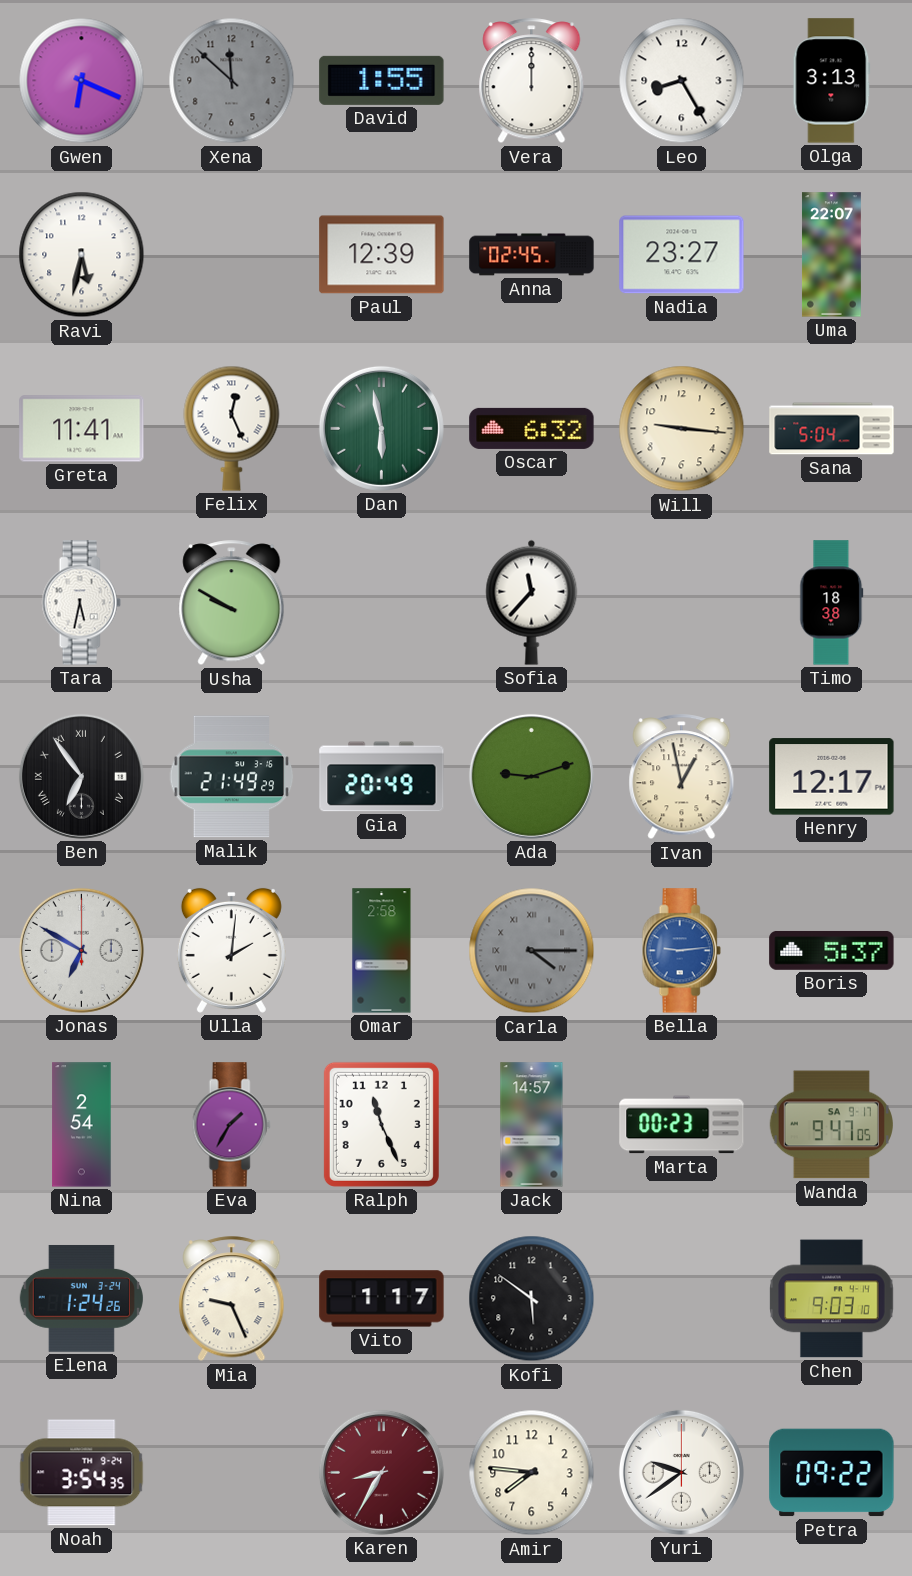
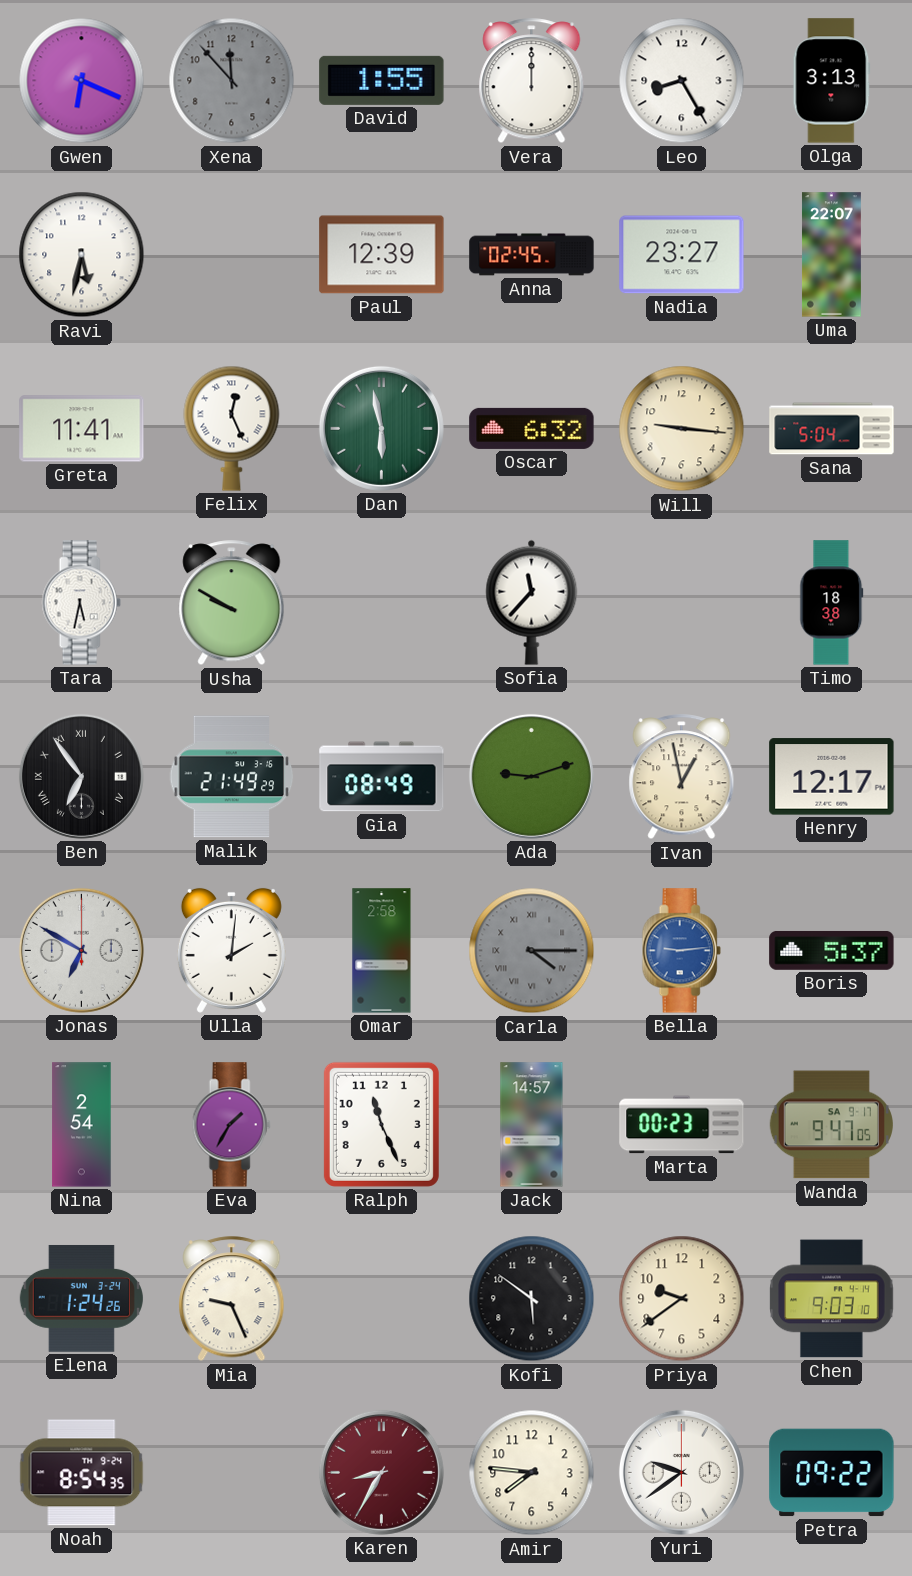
Xena: 11:52 -> 11:53
Gia: 20:49 -> 08:49
Vito: 1:17 -> none
Priya: none -> 9:39
Noah: 3:54 -> 8:54
